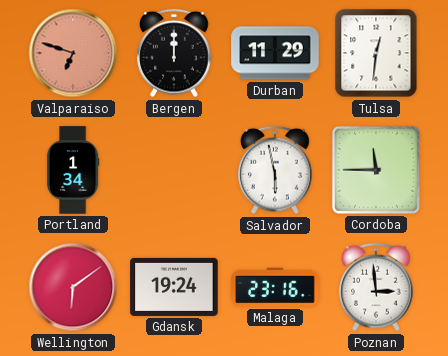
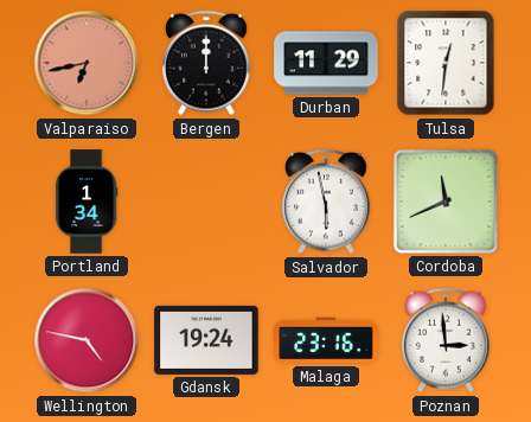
Valparaiso: 6:48 -> 6:43
Cordoba: 11:45 -> 11:41
Wellington: 6:09 -> 4:47
